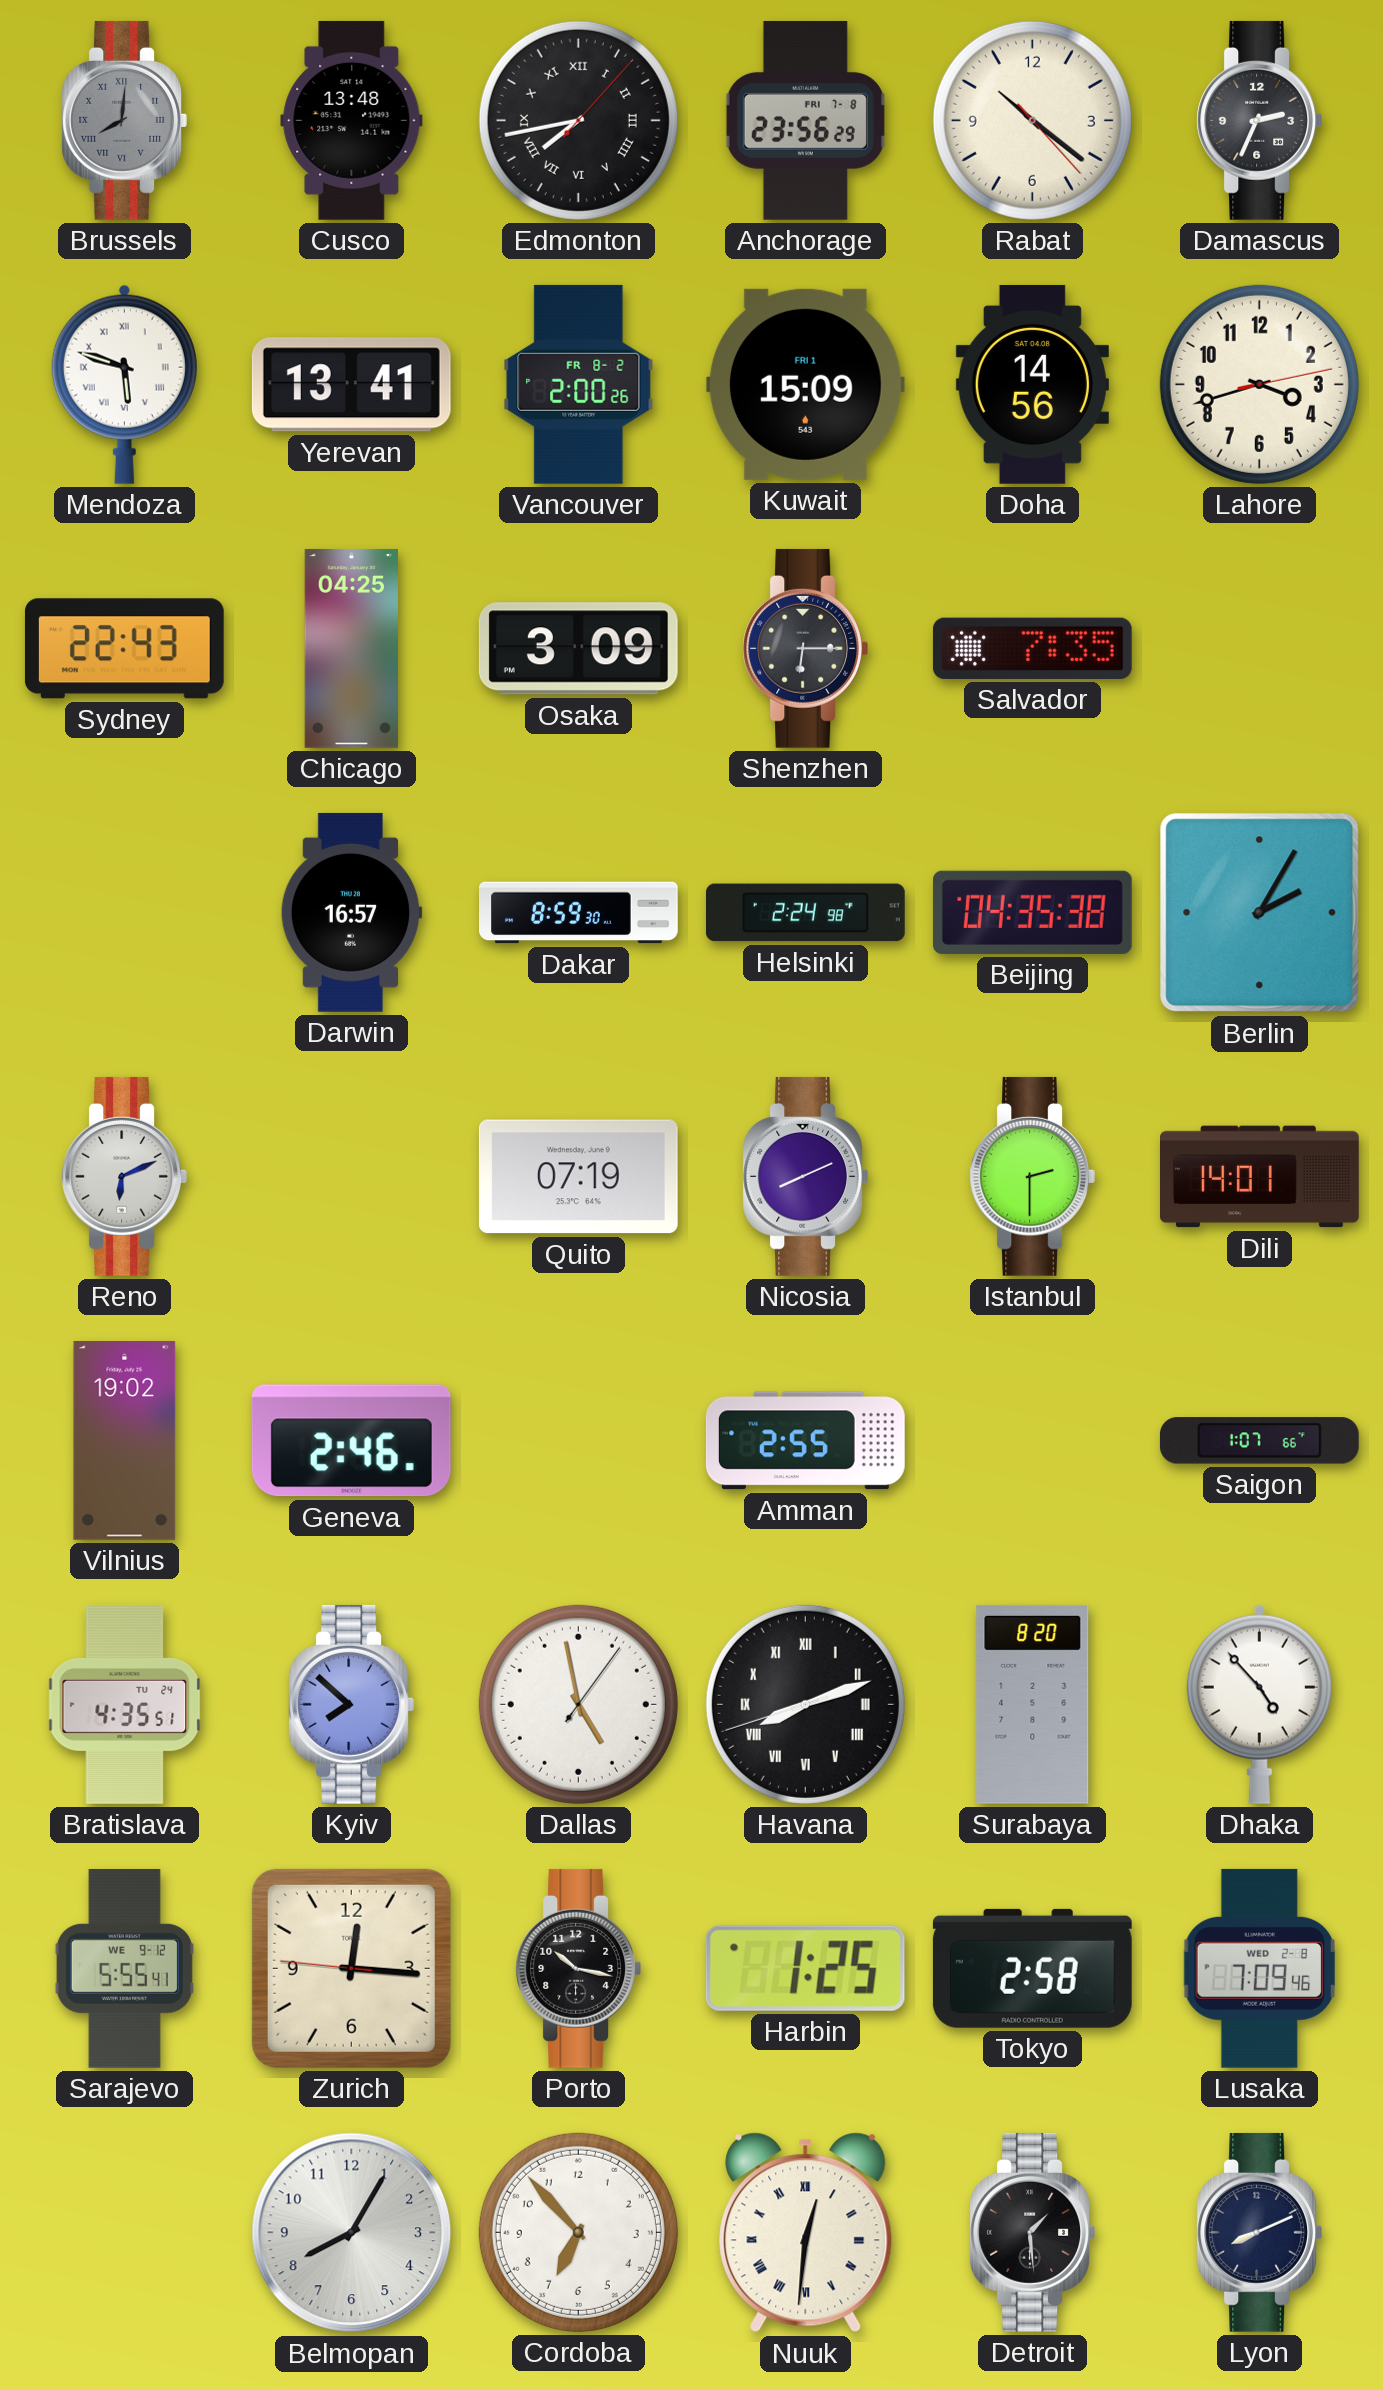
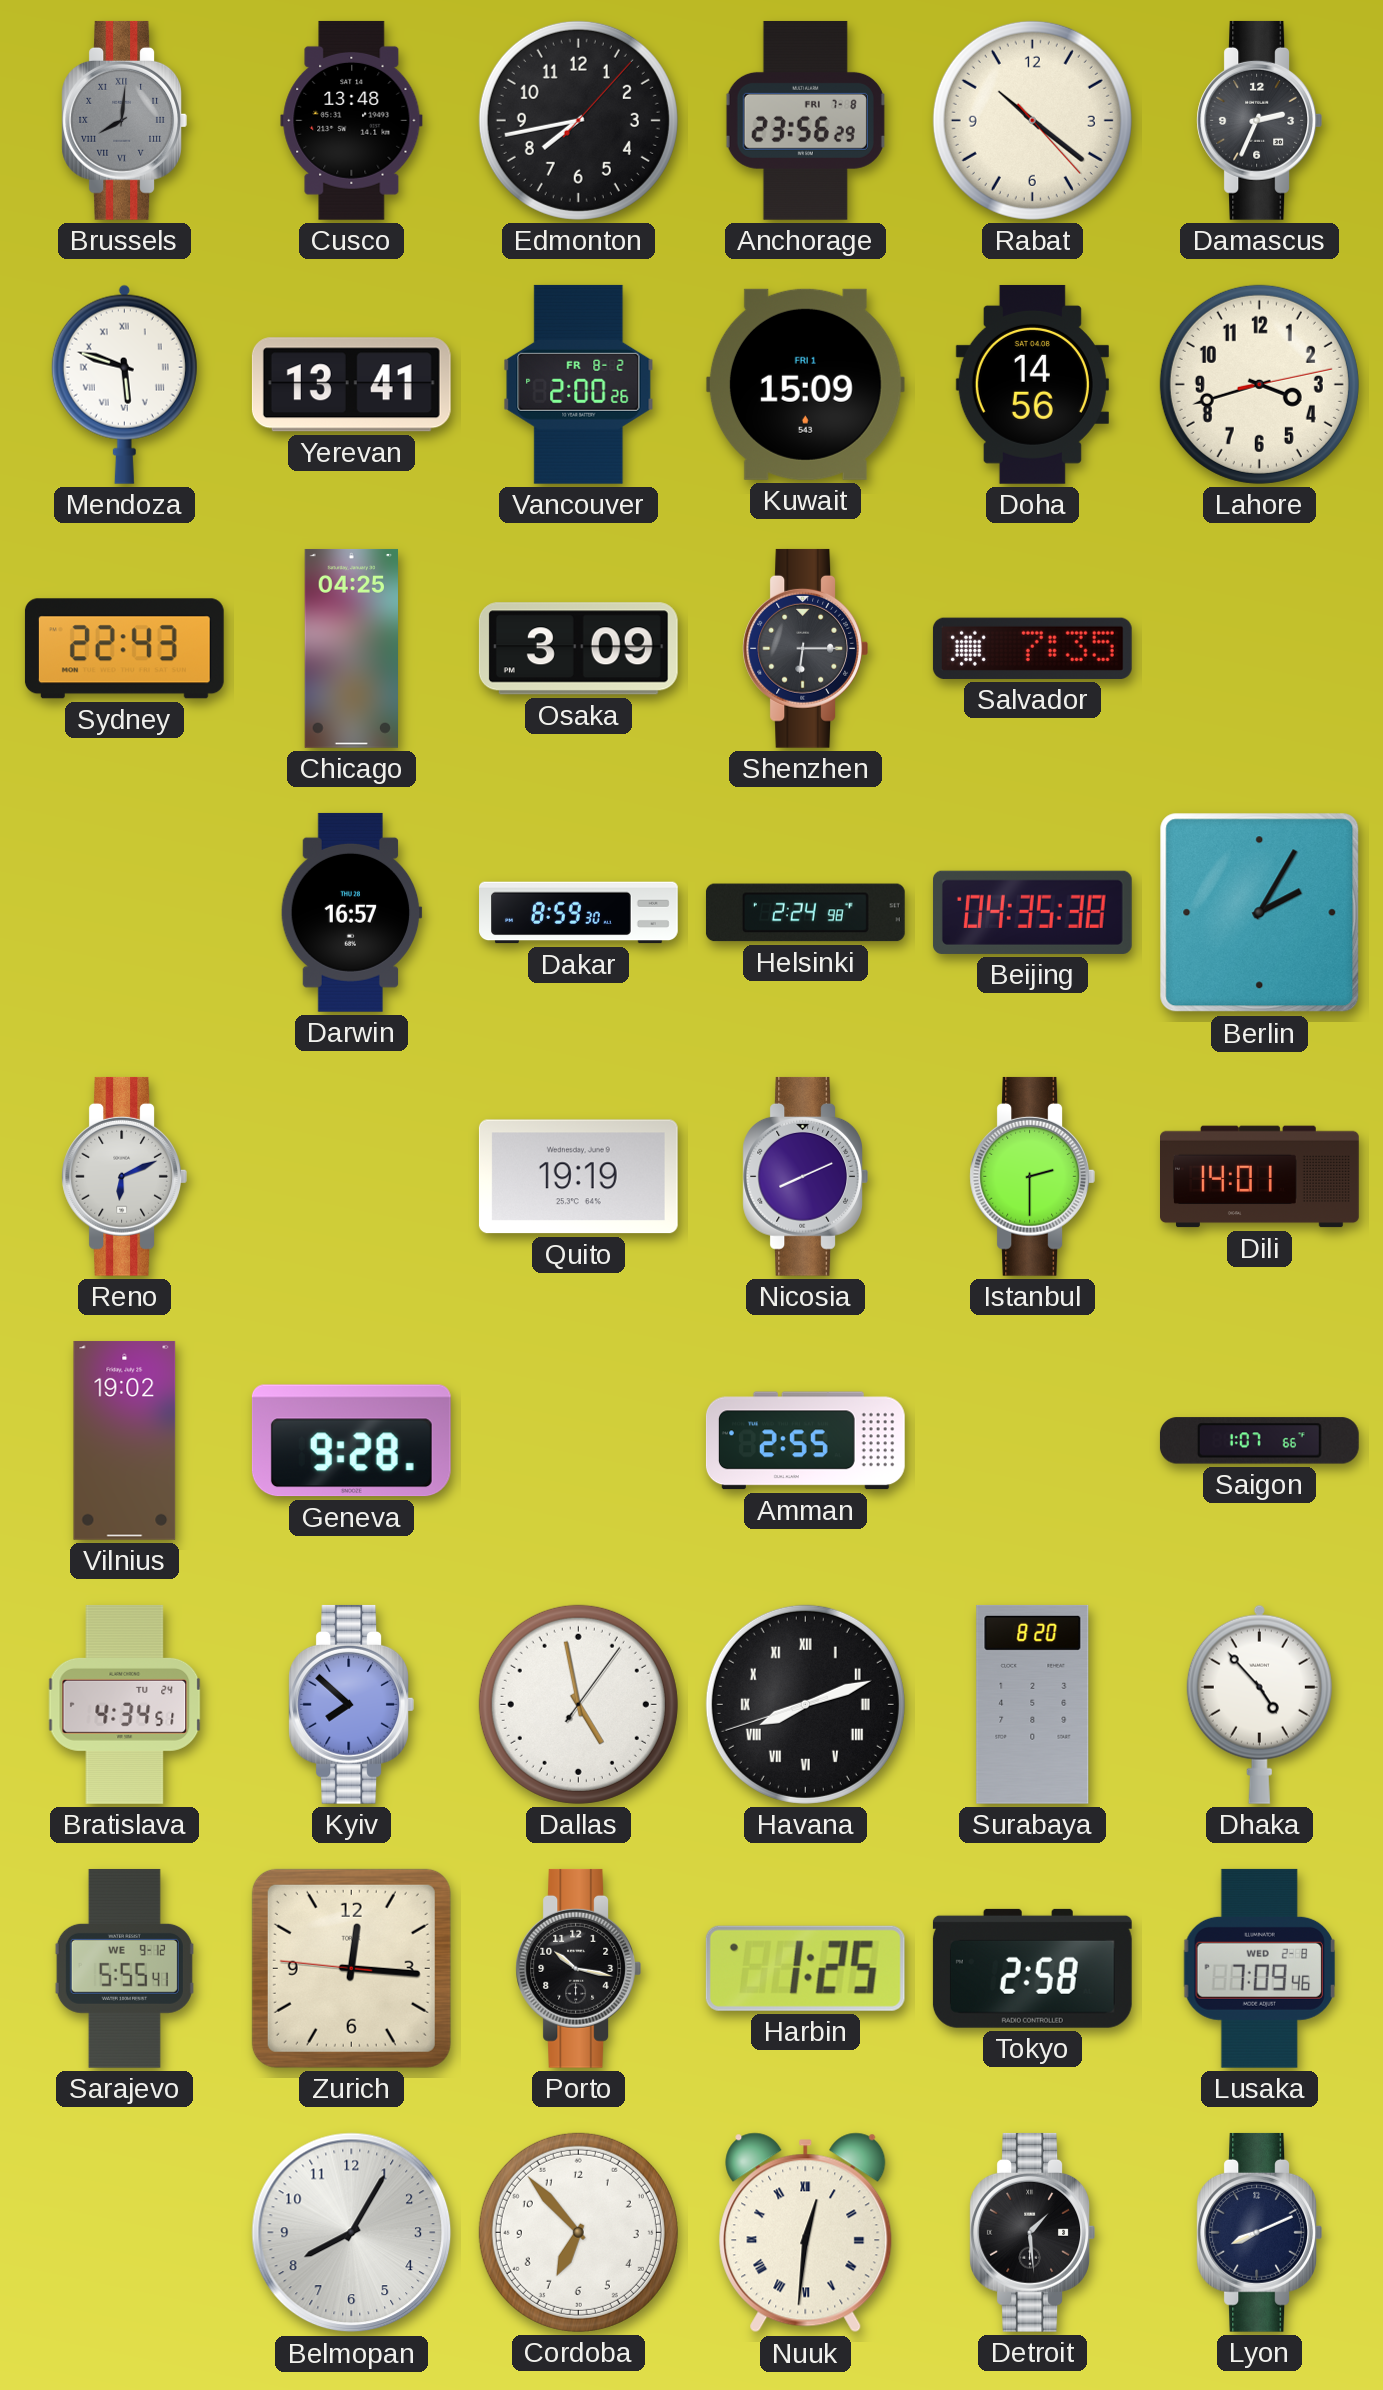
Edmonton numerals: Roman -> Arabic
Quito: 07:19 -> 19:19
Geneva: 2:46 -> 9:28
Bratislava: 4:35 -> 4:34
